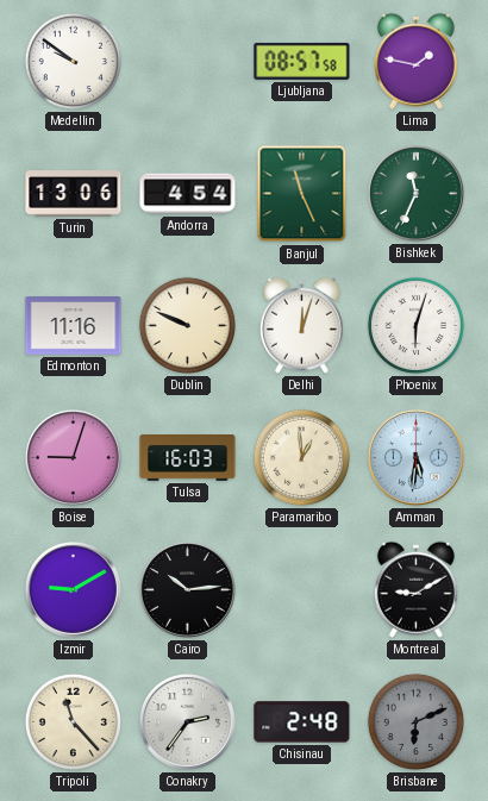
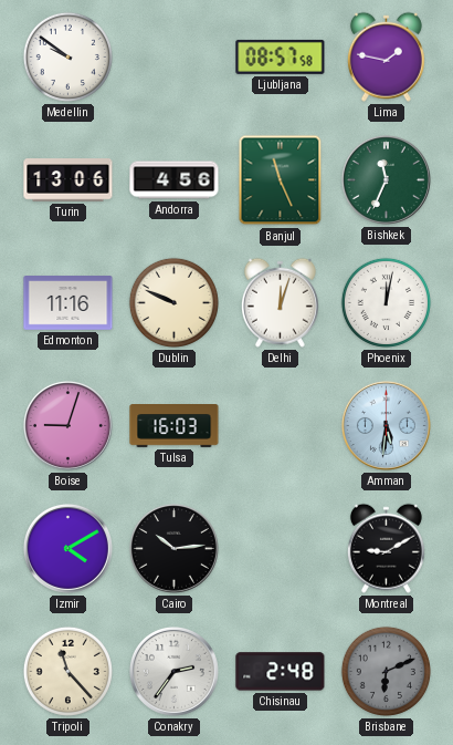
Andorra: 4:54 -> 4:56
Phoenix: 6:03 -> 12:02
Paramaribo: 12:59 -> none
Izmir: 9:10 -> 4:10
